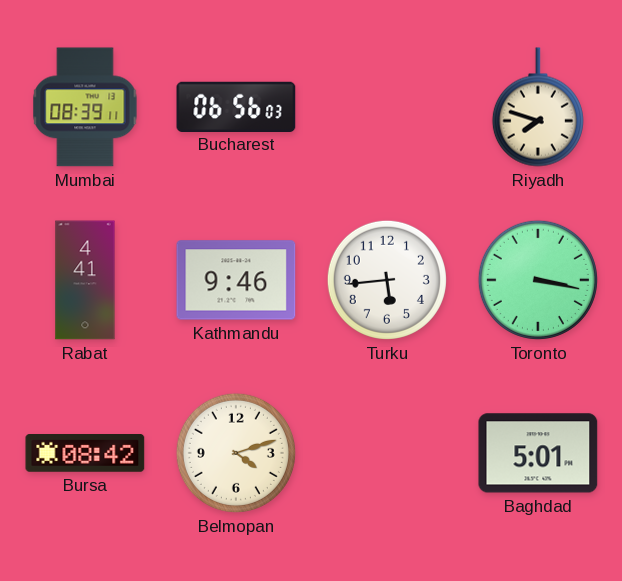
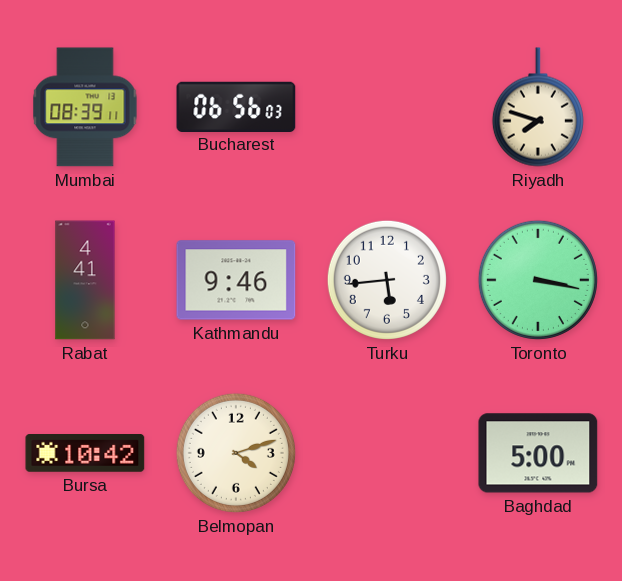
Bursa: 08:42 -> 10:42
Baghdad: 5:01 -> 5:00
